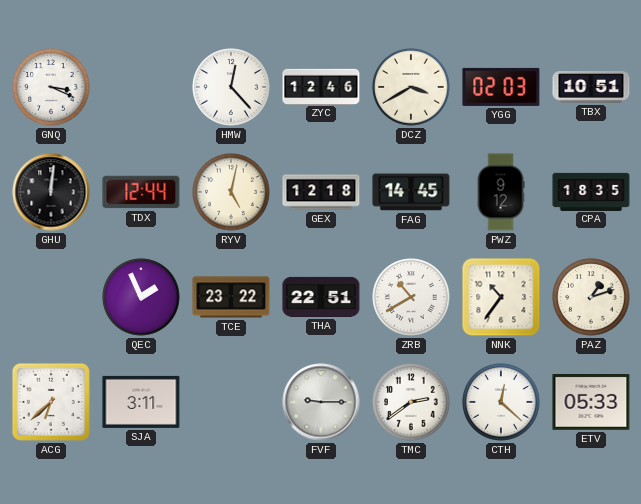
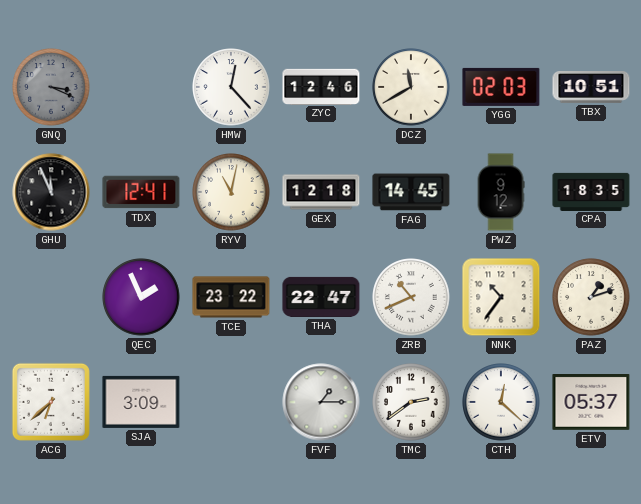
GNQ dial: white -> grey
DCZ: 3:40 -> 11:40
GHU: 12:01 -> 11:56
TDX: 12:44 -> 12:41
RYV: 5:02 -> 11:02
THA: 22:51 -> 22:47
ZRB: 10:40 -> 10:41
SJA: 3:11 -> 3:09
FVF: 9:15 -> 1:15
ETV: 05:33 -> 05:37
